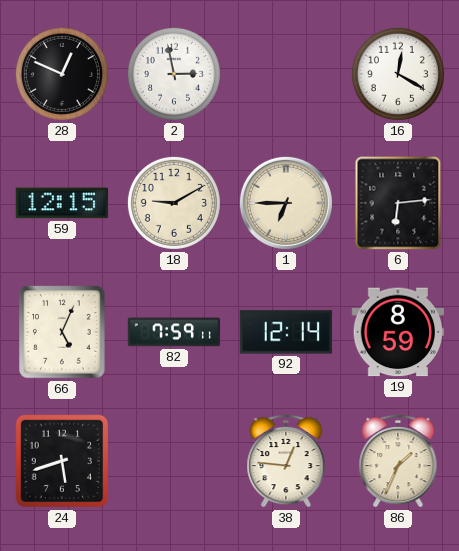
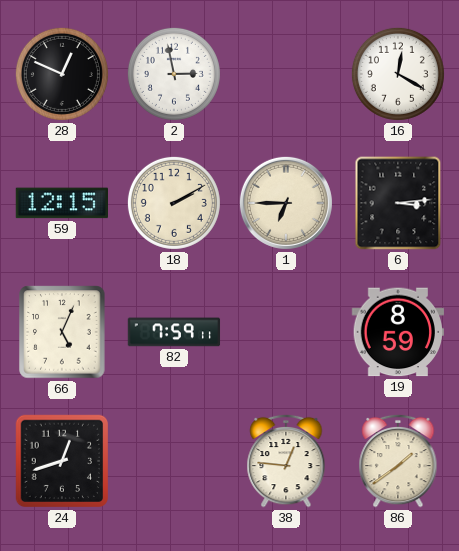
18: 9:10 -> 2:10
6: 6:14 -> 3:14
92: 12:14 -> none
24: 5:42 -> 12:42
86: 1:34 -> 1:39
